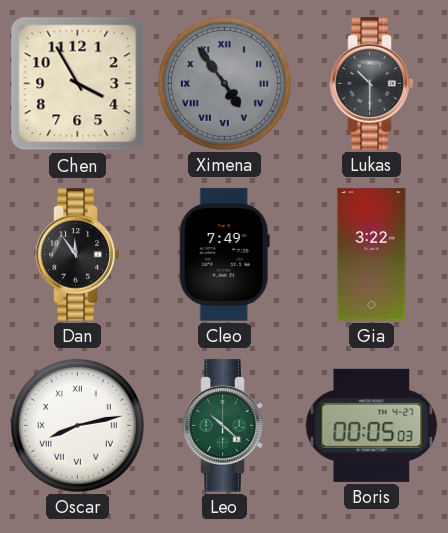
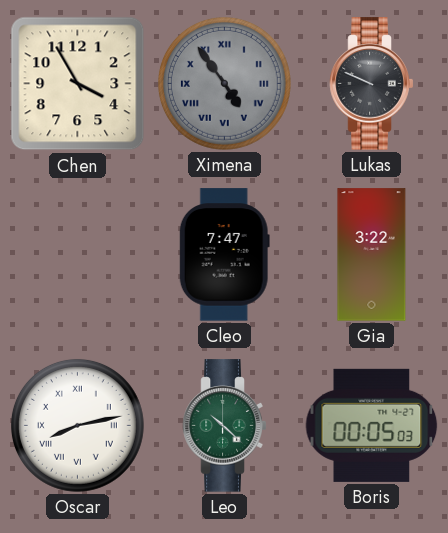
Lukas: 10:30 -> 9:49
Dan: 11:54 -> none
Cleo: 7:49 -> 7:47
